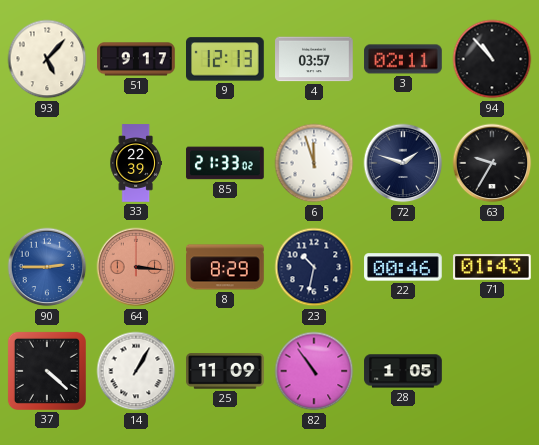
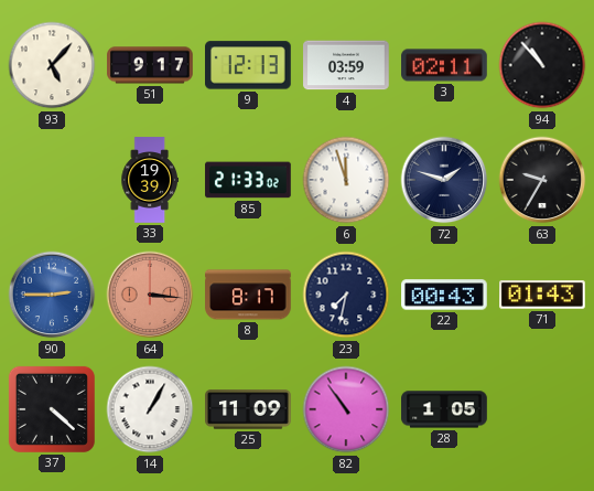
4: 03:57 -> 03:59
33: 22:39 -> 19:39
8: 8:29 -> 8:17
23: 10:32 -> 7:32
22: 00:46 -> 00:43
